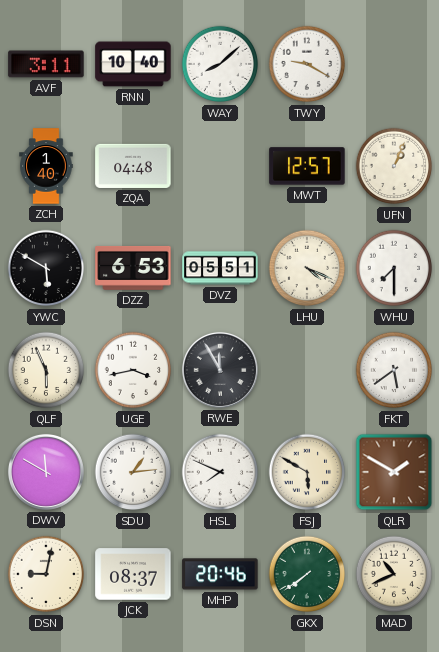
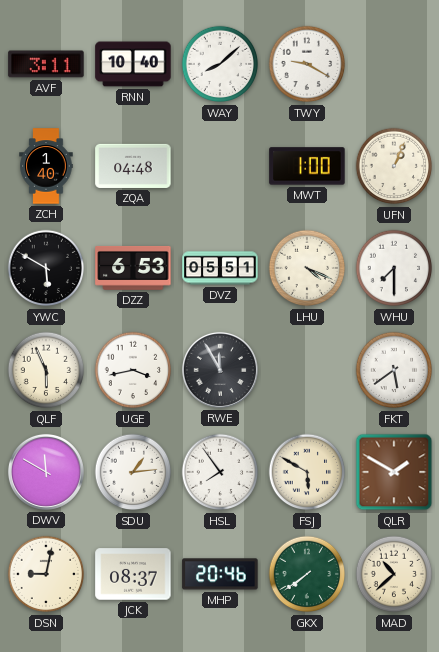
MWT: 12:57 -> 1:00
HSL: 7:49 -> 7:54
MAD: 10:41 -> 10:38
